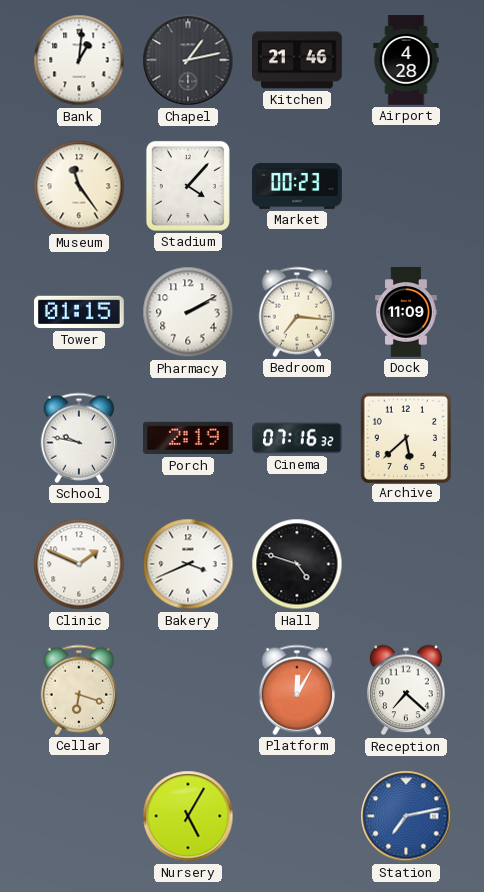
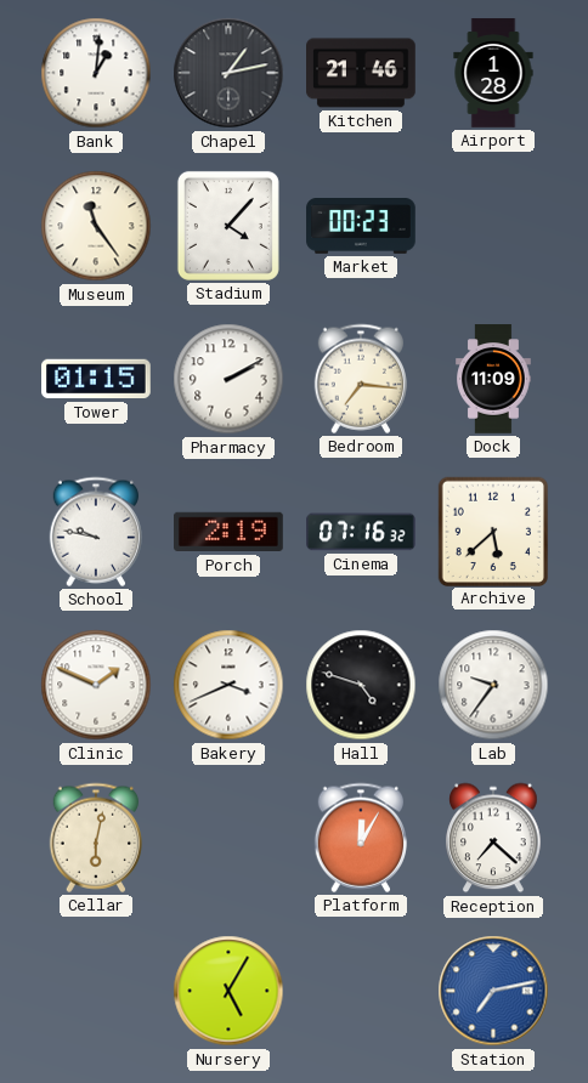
Airport: 4:28 -> 1:28
Lab: none -> 9:36
Cellar: 6:18 -> 6:02
